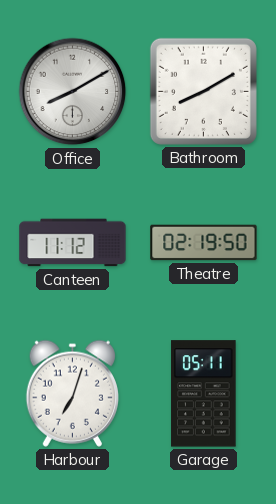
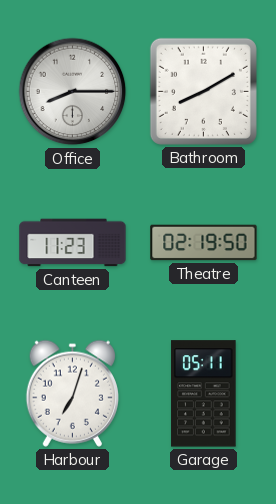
Office: 8:10 -> 8:15
Canteen: 11:12 -> 11:23
